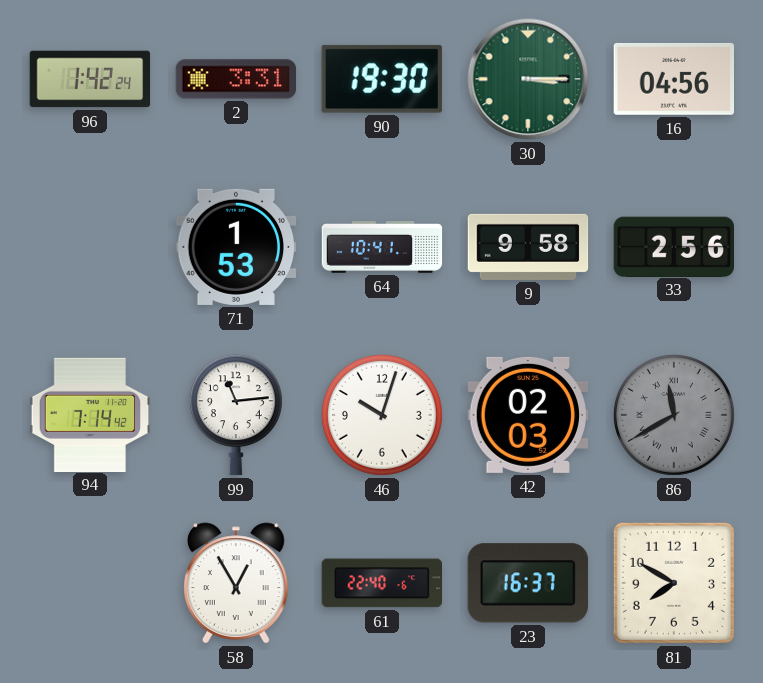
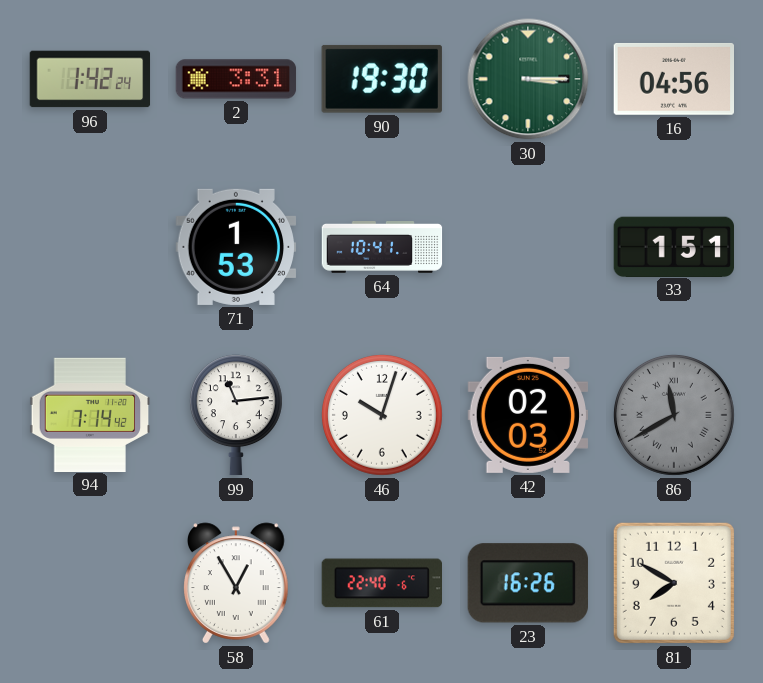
9: 9:58 -> none
33: 2:56 -> 1:51
23: 16:37 -> 16:26
